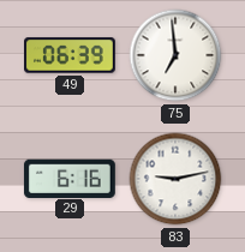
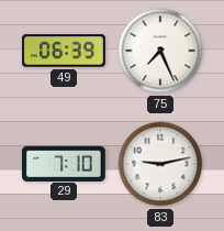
75: 6:59 -> 7:26
29: 6:16 -> 7:10
